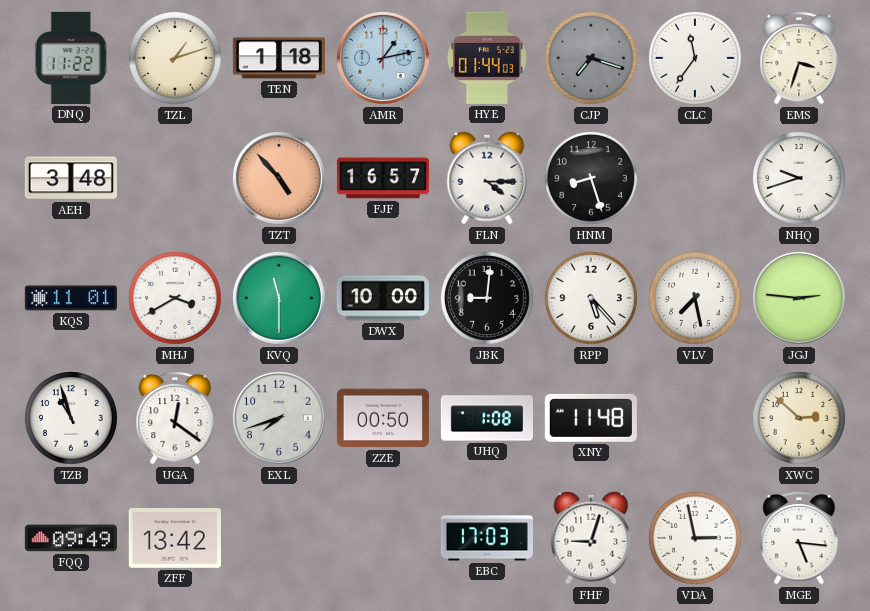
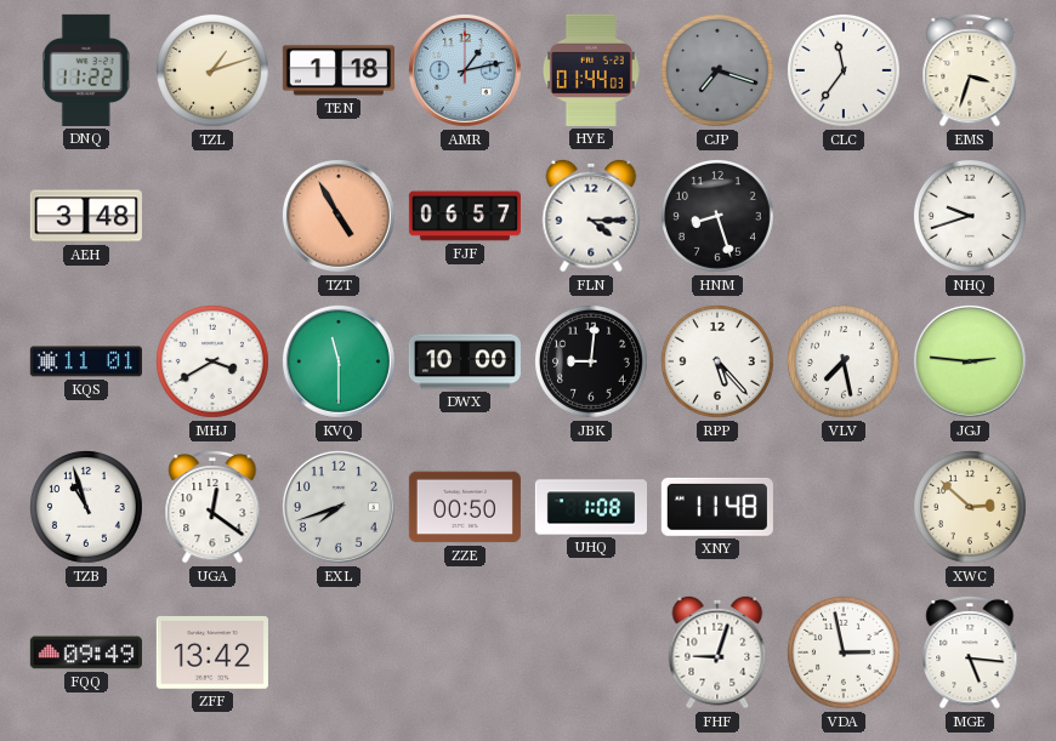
TZT: 4:53 -> 4:55
FJF: 16:57 -> 06:57
EBC: 17:03 -> none
